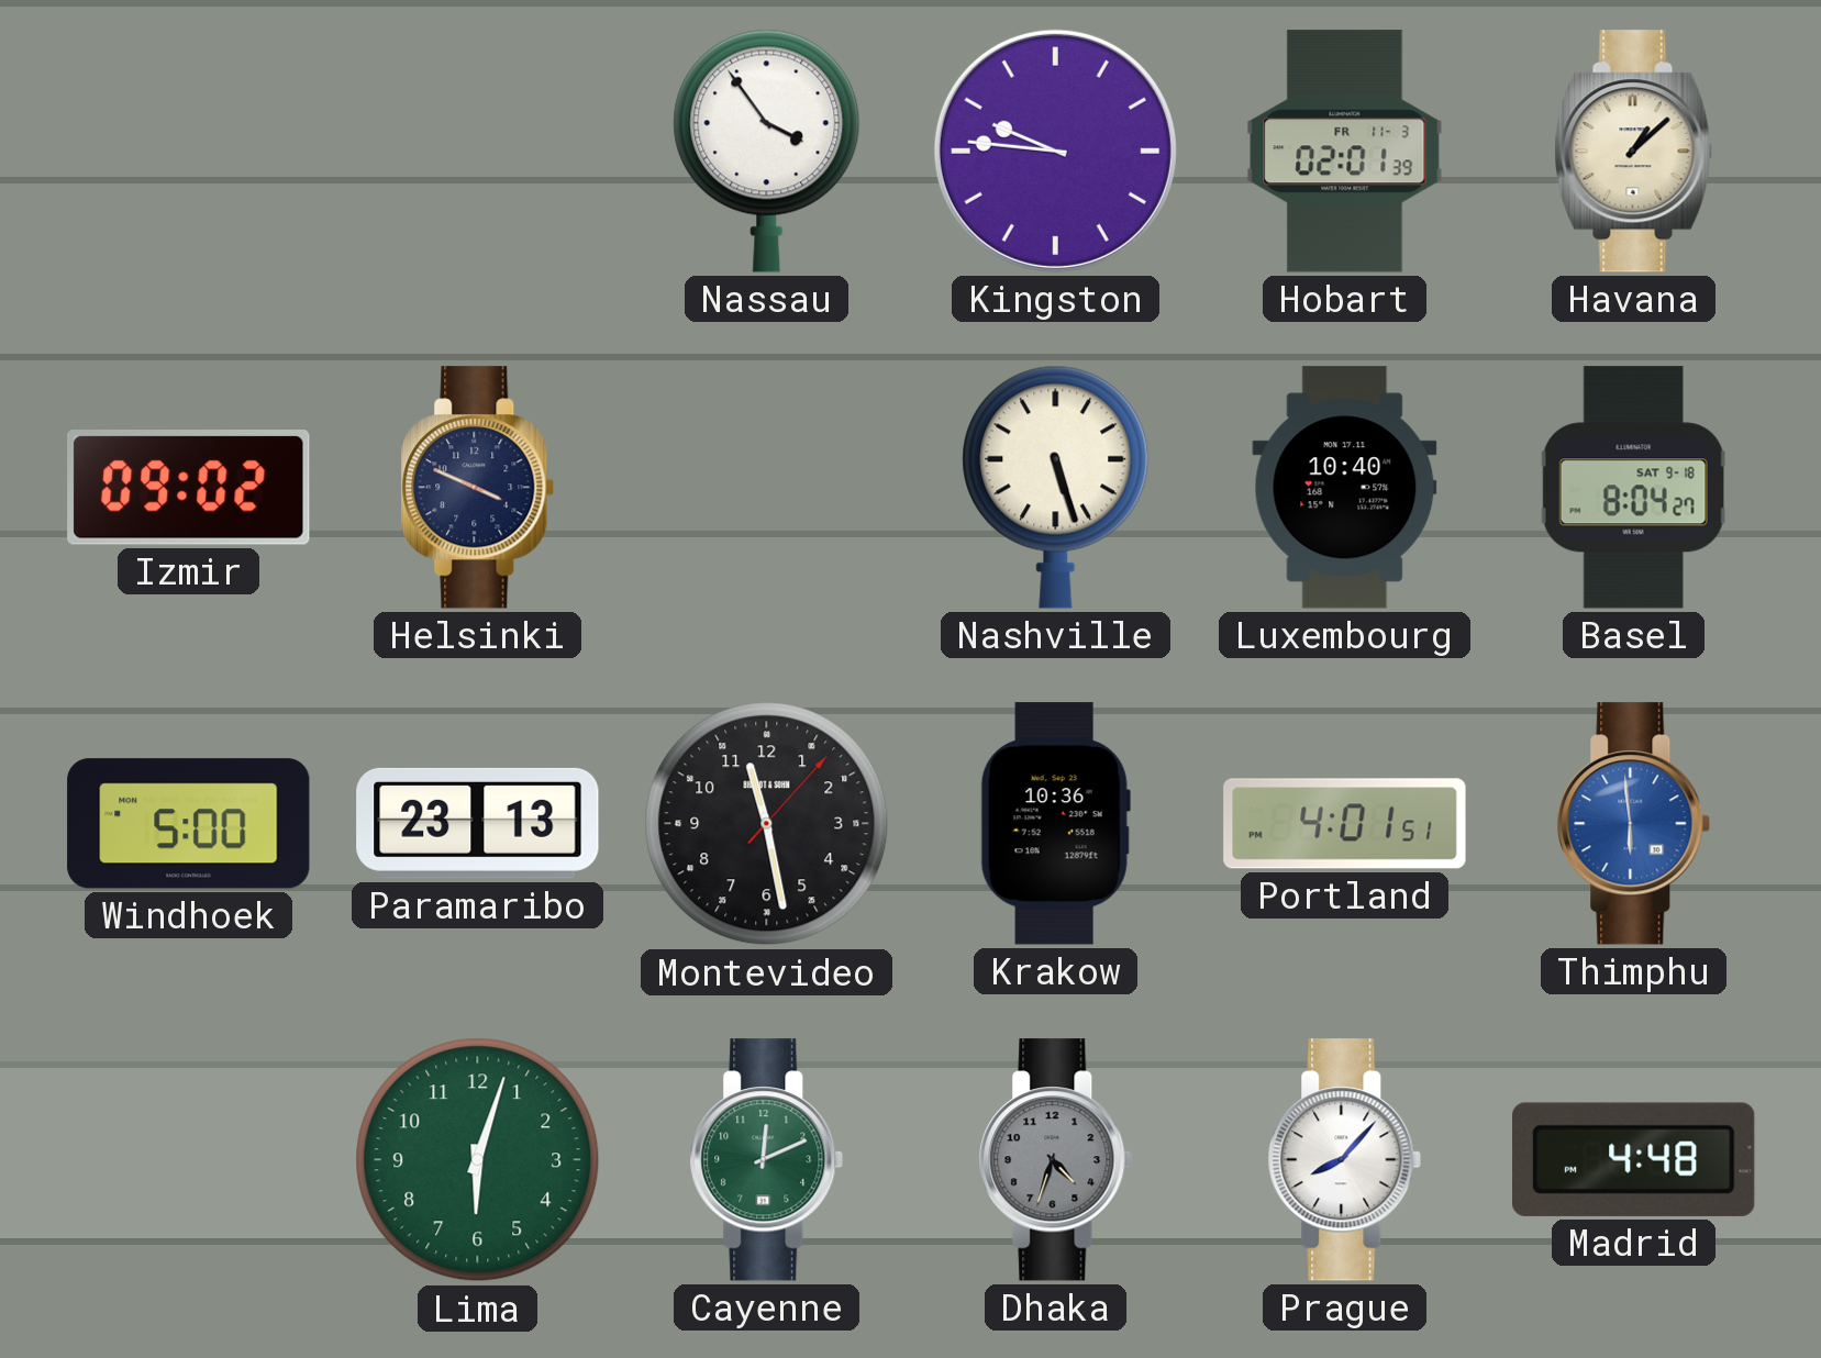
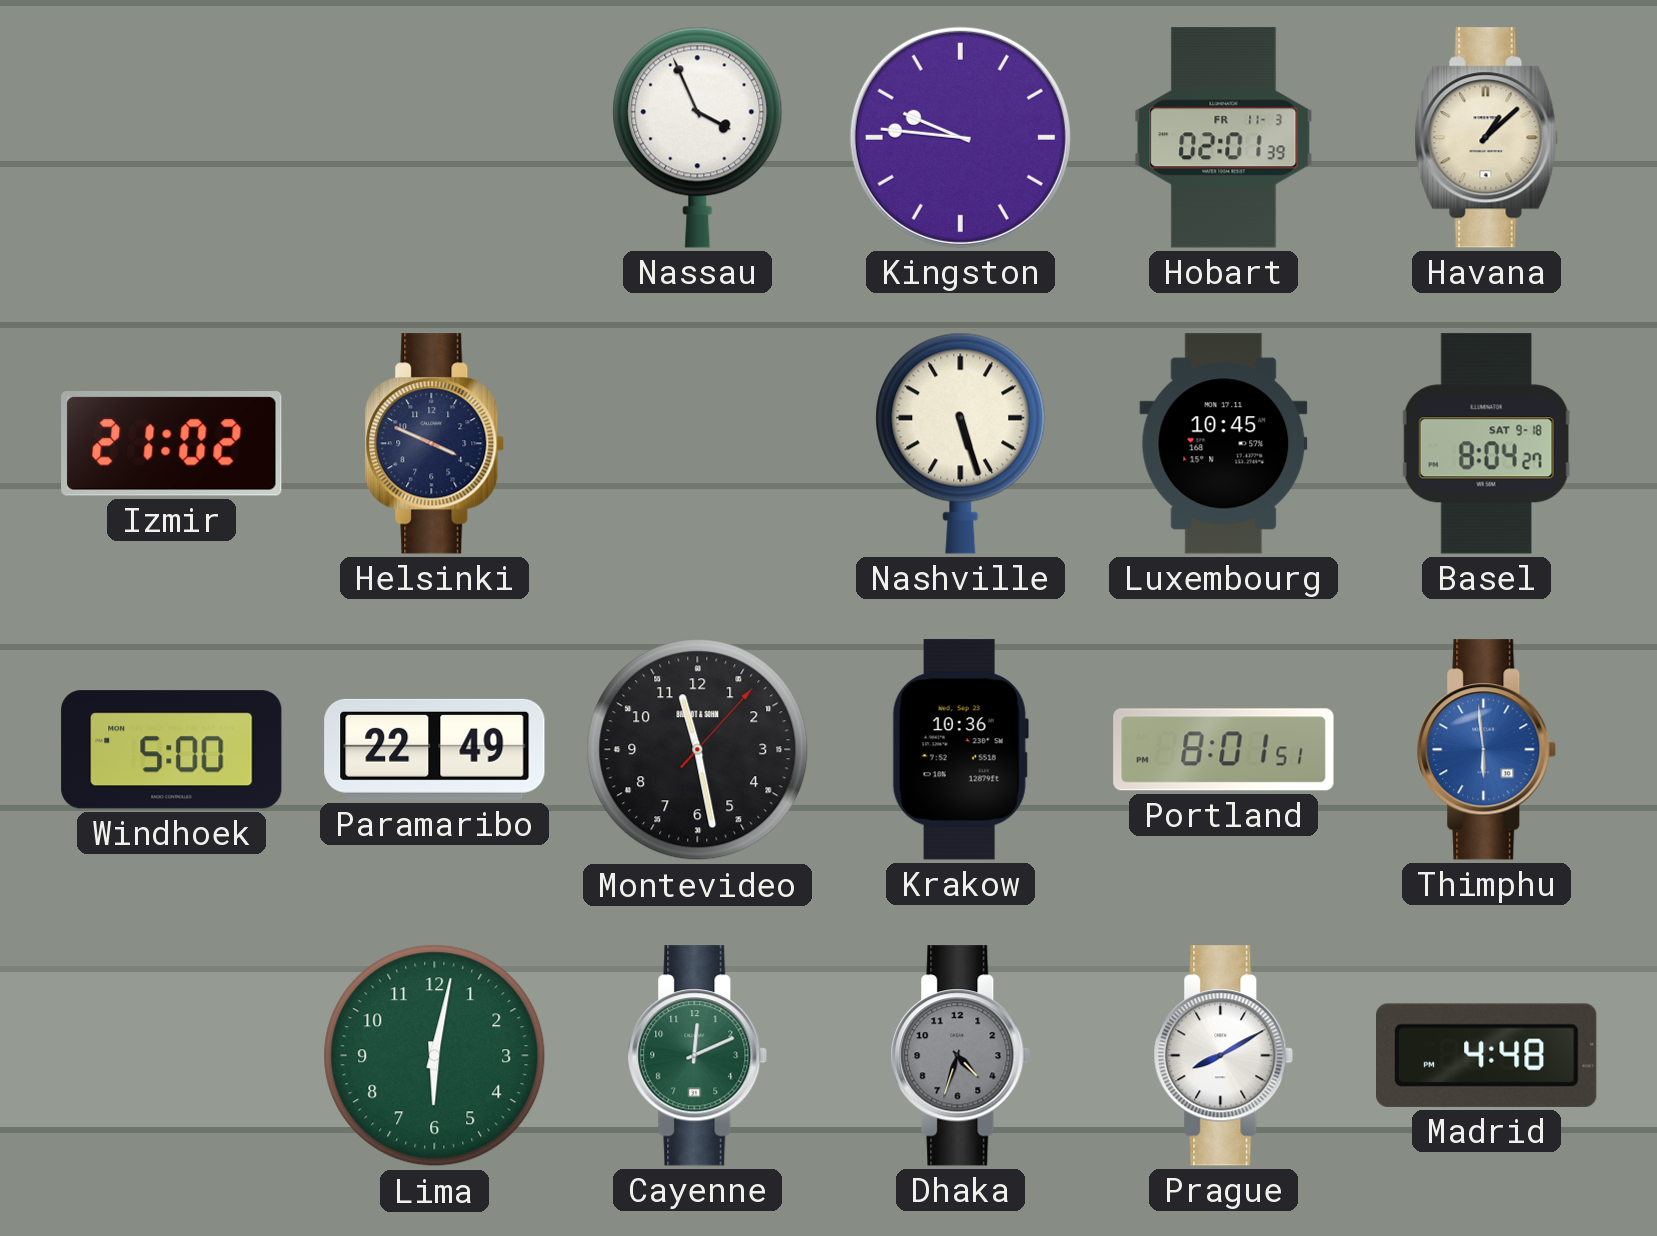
Nassau: 3:54 -> 3:56
Izmir: 09:02 -> 21:02
Luxembourg: 10:40 -> 10:45
Paramaribo: 23:13 -> 22:49
Portland: 4:01 -> 8:01
Lima: 6:03 -> 6:02
Prague: 8:07 -> 8:10
